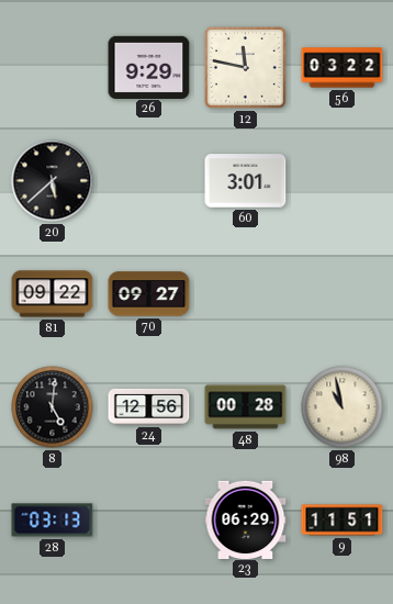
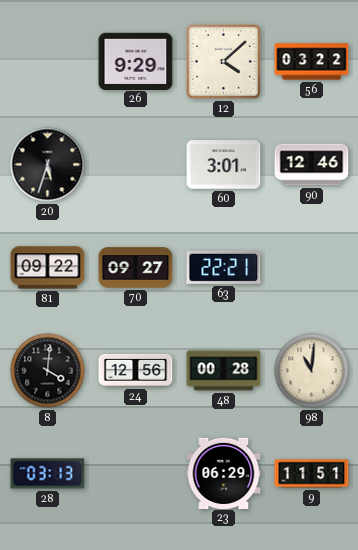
12: 11:47 -> 4:08
20: 5:38 -> 5:33
90: none -> 12:46
63: none -> 22:21
8: 5:01 -> 4:01
98: 10:58 -> 11:01
